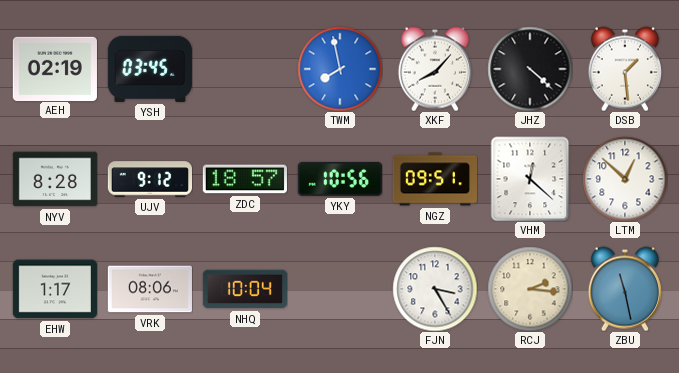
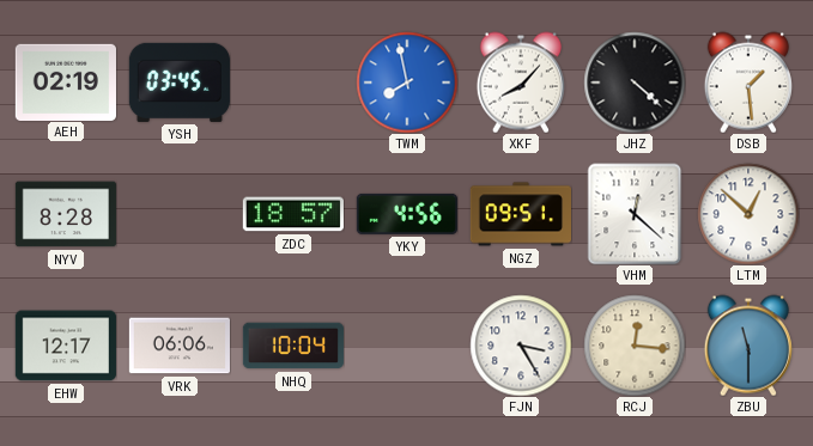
UJV: 9:12 -> none
YKY: 10:56 -> 4:56
EHW: 1:17 -> 12:17
VRK: 08:06 -> 06:06
RCJ: 2:16 -> 12:16
ZBU: 11:28 -> 11:30
